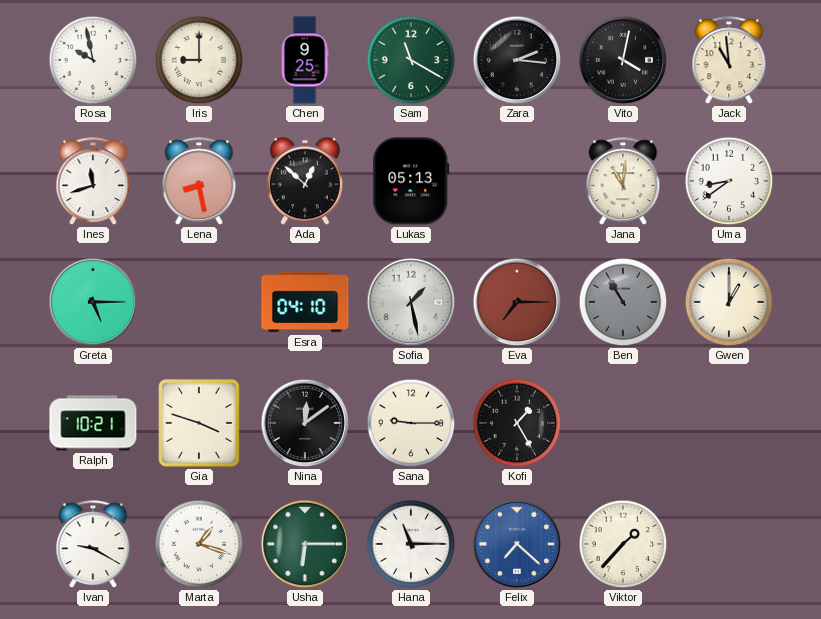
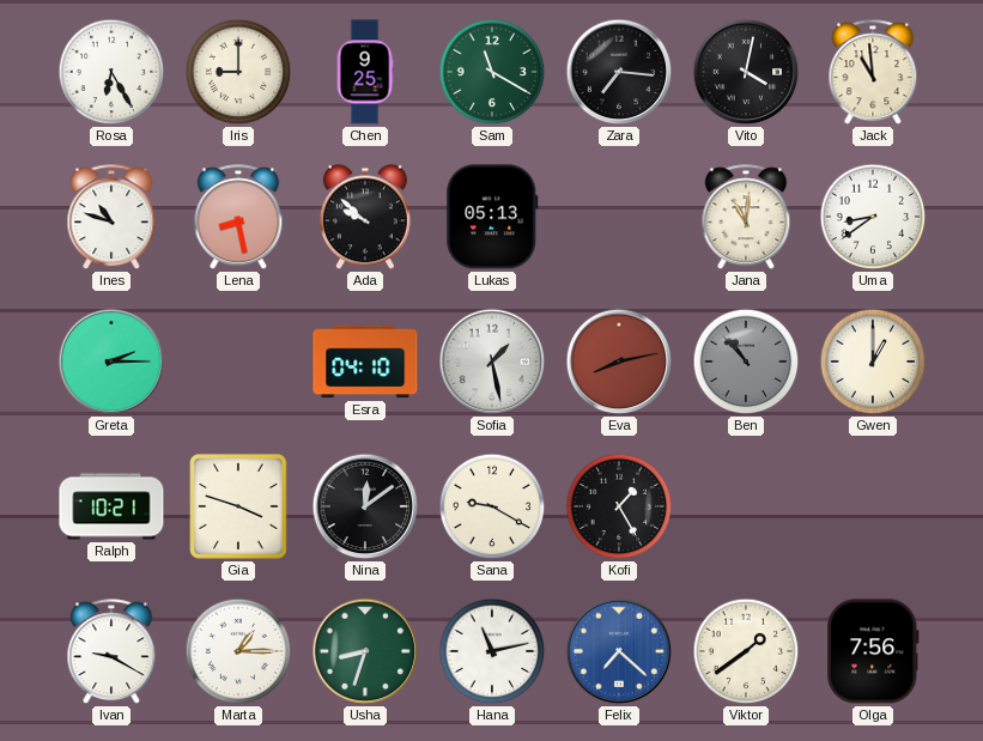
Rosa: 9:58 -> 6:25
Zara: 2:16 -> 7:16
Ines: 11:42 -> 10:48
Ada: 12:52 -> 9:52
Greta: 5:15 -> 2:15
Eva: 7:15 -> 8:13
Ben: 10:55 -> 10:53
Sana: 9:15 -> 9:20
Marta: 1:18 -> 1:15
Usha: 6:15 -> 8:33
Hana: 11:15 -> 11:13
Viktor: 1:37 -> 1:39
Olga: none -> 7:56
